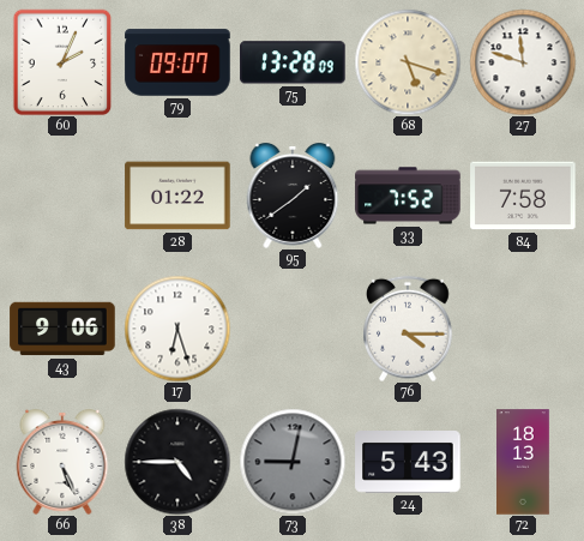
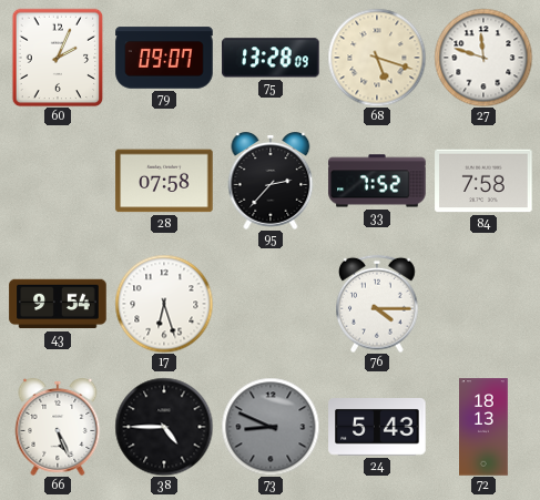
28: 01:22 -> 07:58
95: 1:39 -> 2:37
43: 9:06 -> 9:54
73: 9:02 -> 8:49
